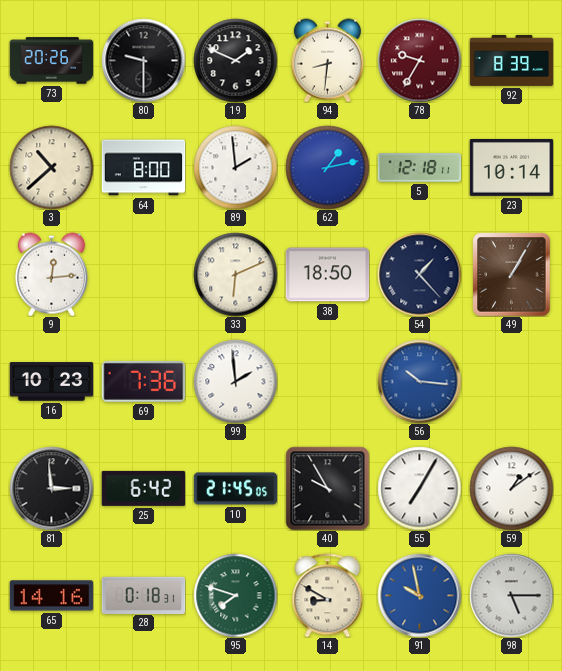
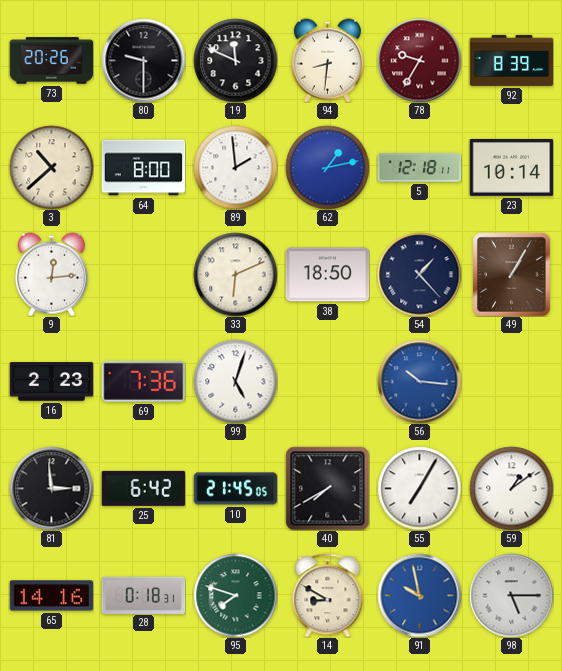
19: 1:49 -> 11:49
16: 10:23 -> 2:23
99: 1:59 -> 5:03
40: 9:55 -> 7:40
